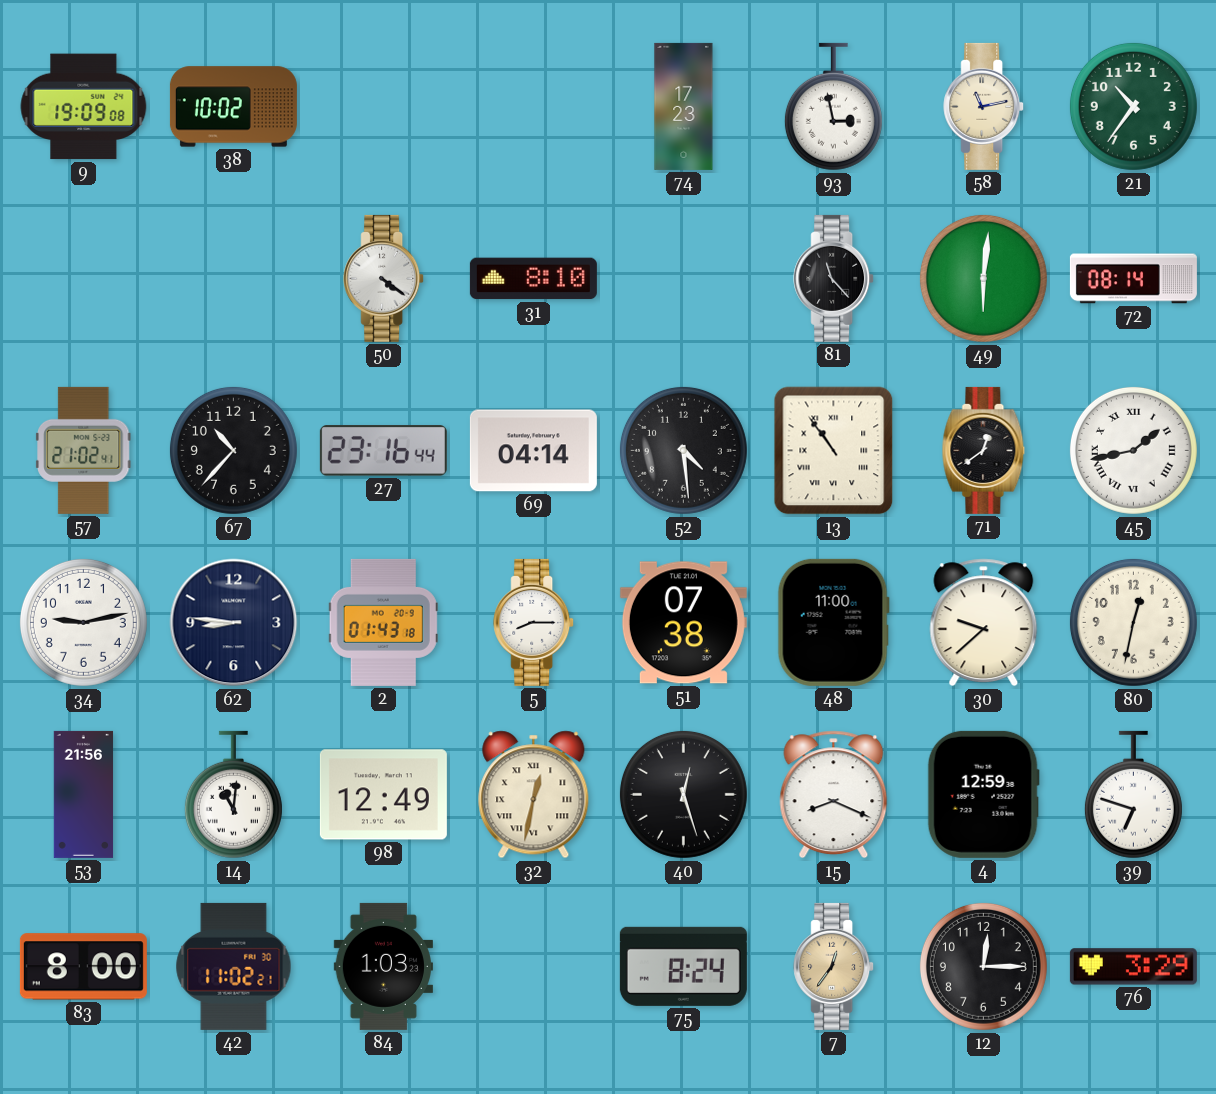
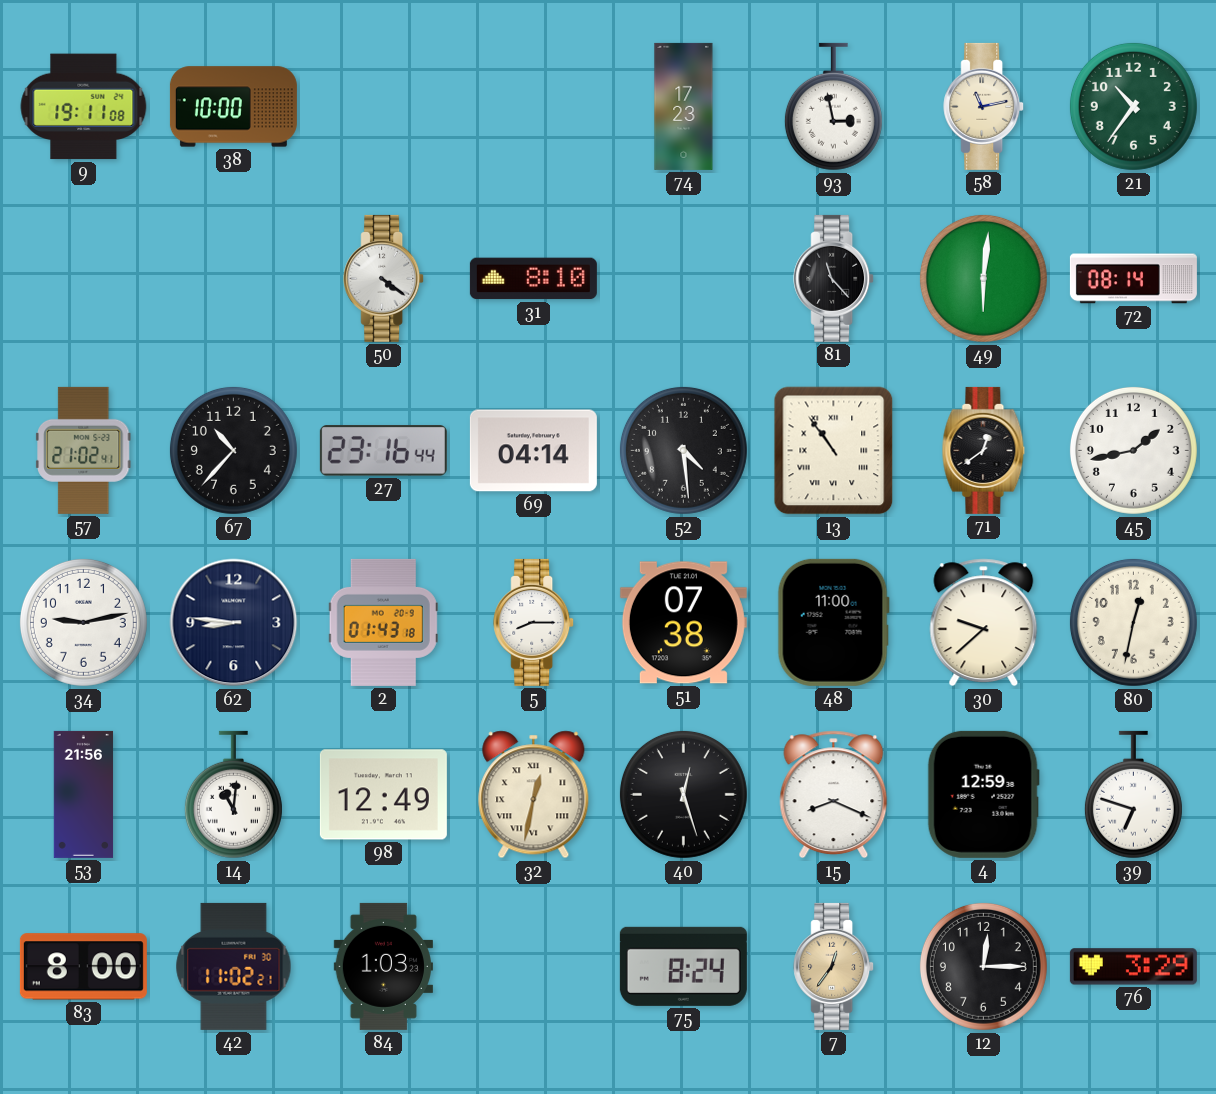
9: 19:09 -> 19:11
38: 10:02 -> 10:00
45 numerals: Roman -> Arabic
